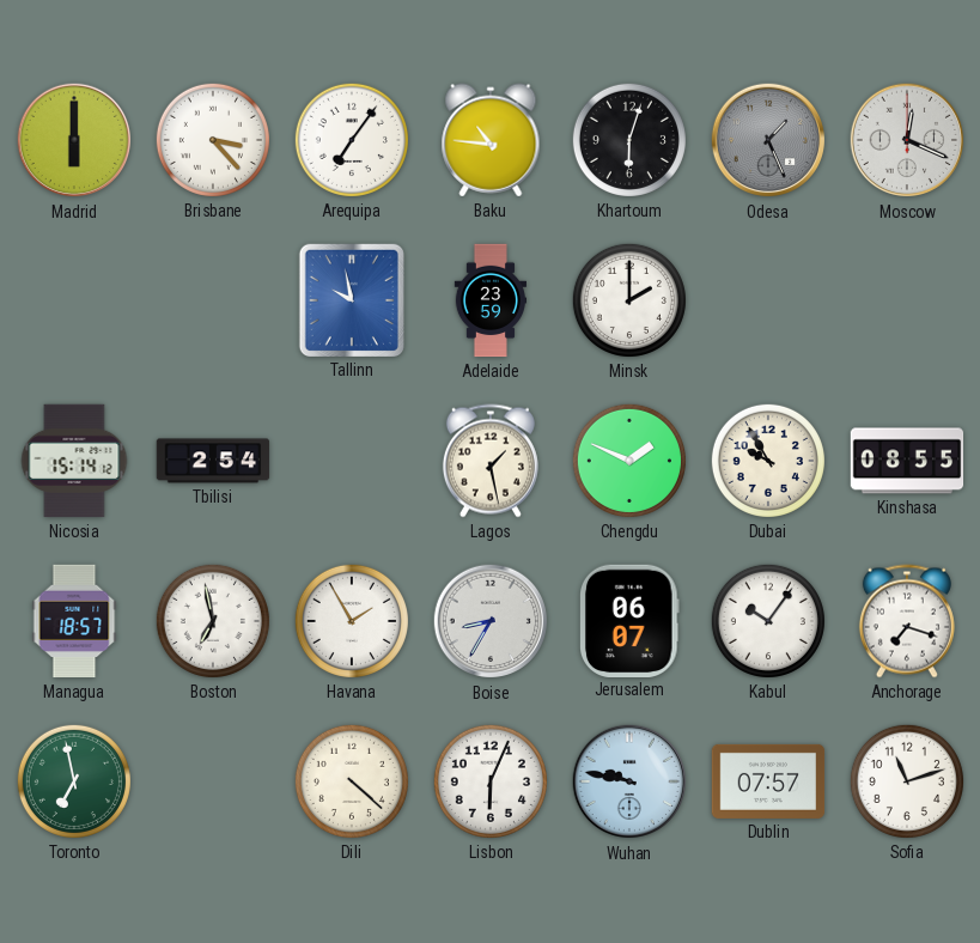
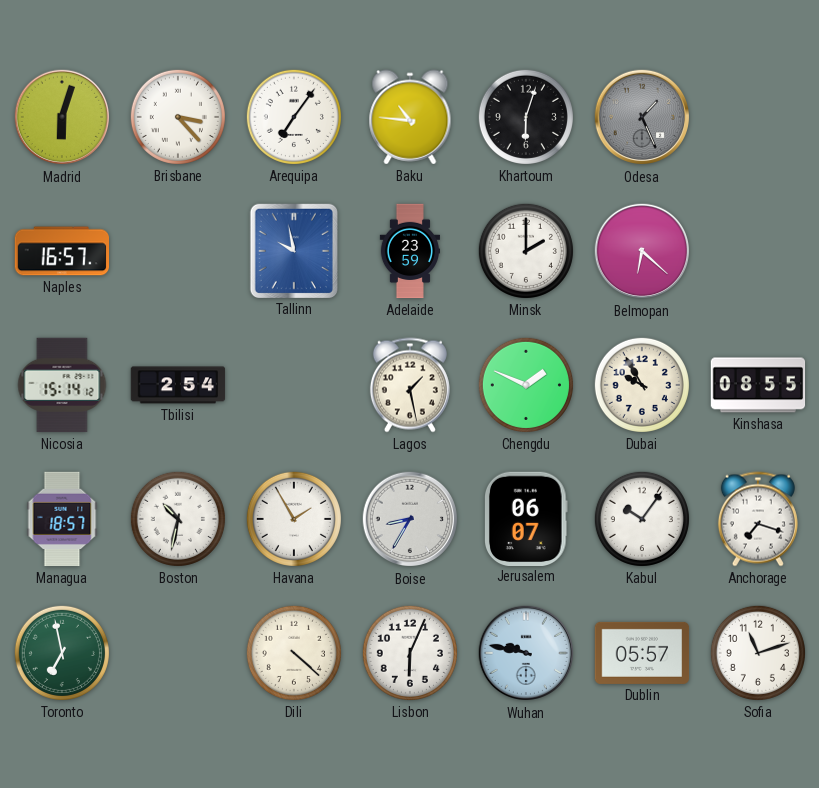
Madrid: 6:00 -> 6:03
Moscow: 12:19 -> none
Naples: none -> 16:57
Belmopan: none -> 6:22
Boston: 6:58 -> 10:32
Dublin: 07:57 -> 05:57
